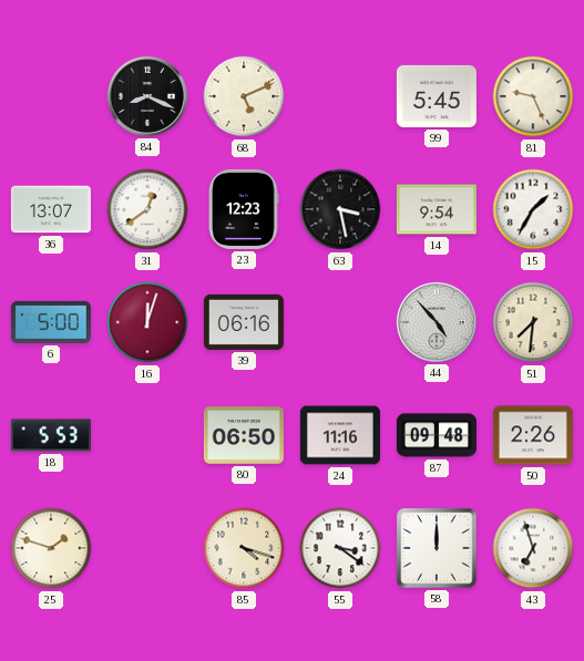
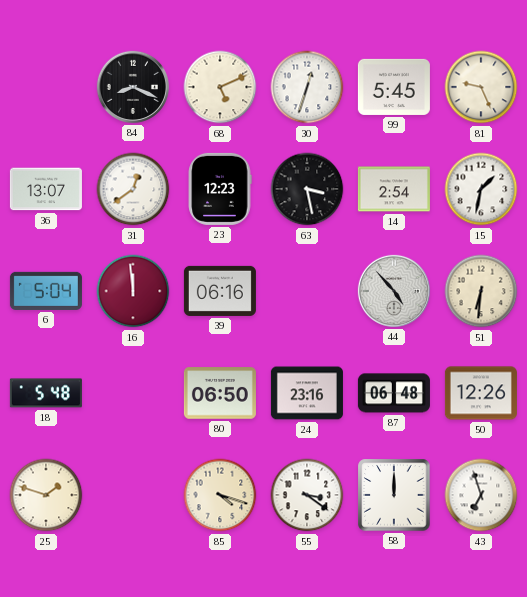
30: none -> 12:33
14: 9:54 -> 2:54
15: 1:35 -> 1:32
6: 5:00 -> 5:04
16: 12:03 -> 11:59
51: 7:31 -> 6:31
18: 5:53 -> 5:48
24: 11:16 -> 23:16
87: 09:48 -> 06:48
50: 2:26 -> 12:26
